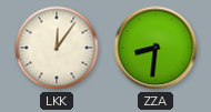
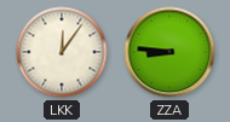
ZZA: 8:31 -> 8:46
